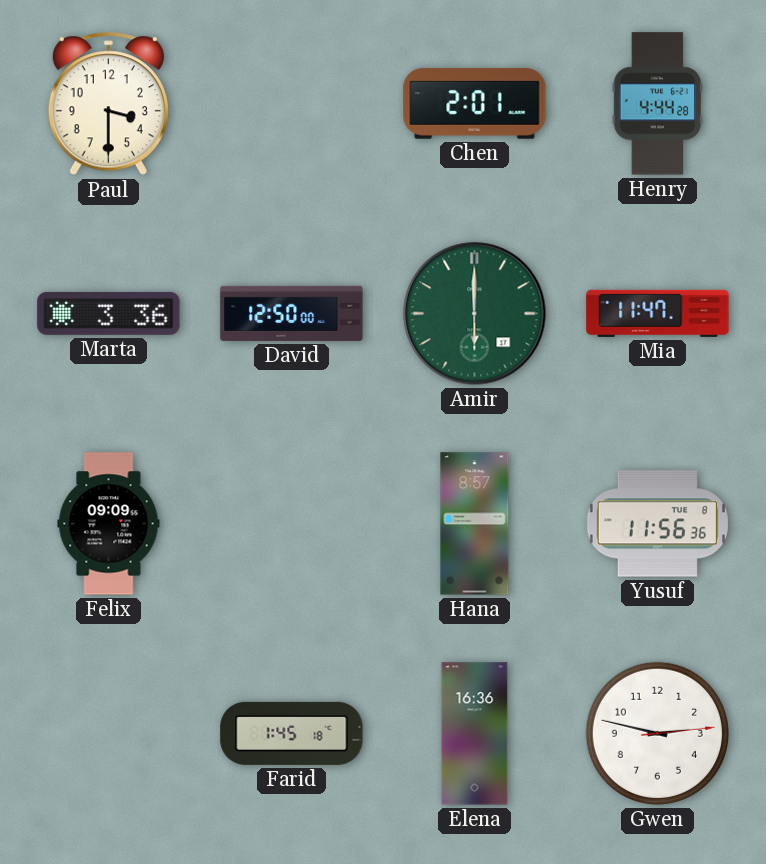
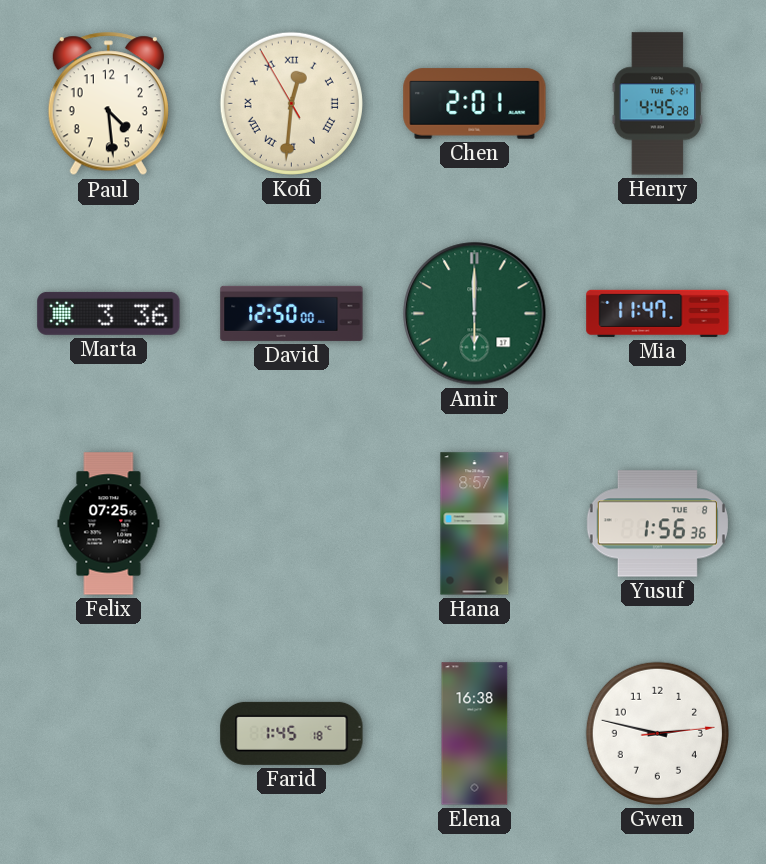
Paul: 3:30 -> 4:29
Kofi: none -> 12:30
Henry: 4:44 -> 4:45
Felix: 09:09 -> 07:25
Yusuf: 11:56 -> 1:56
Elena: 16:36 -> 16:38
